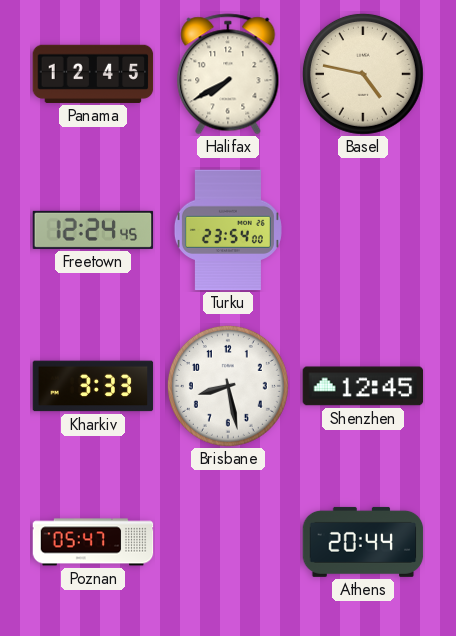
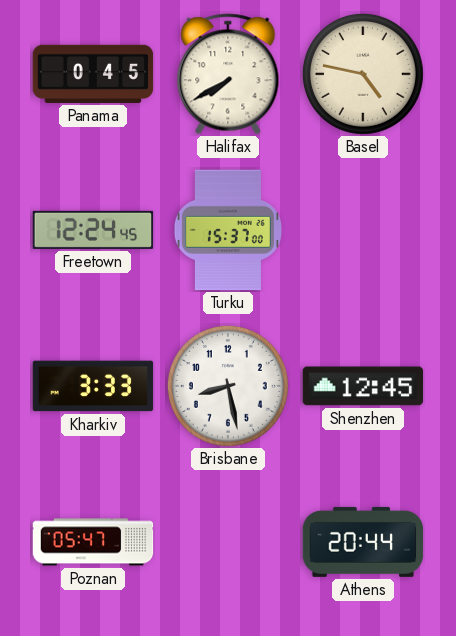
Panama: 12:45 -> 0:45
Turku: 23:54 -> 15:37
